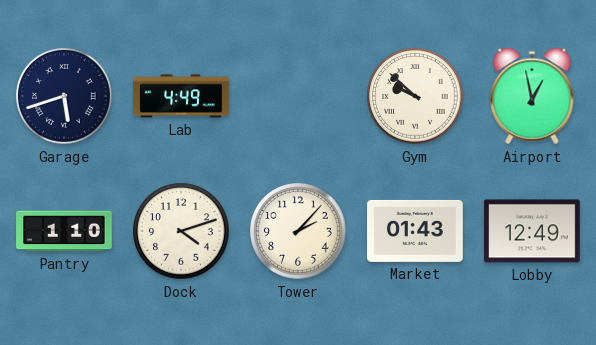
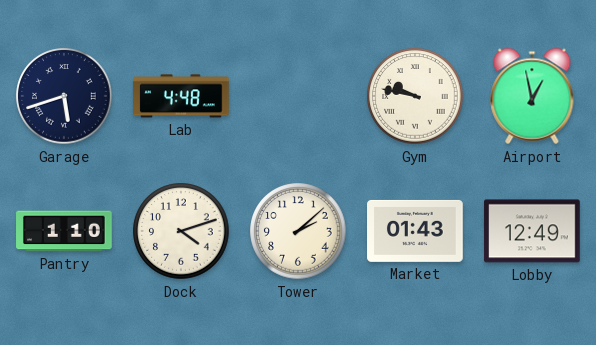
Lab: 4:49 -> 4:48
Gym: 9:52 -> 9:47
Tower: 2:07 -> 2:08
